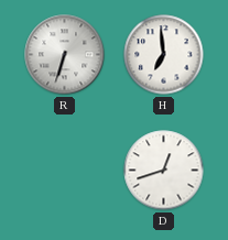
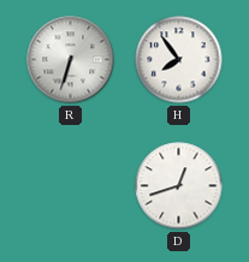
H: 6:59 -> 7:54
